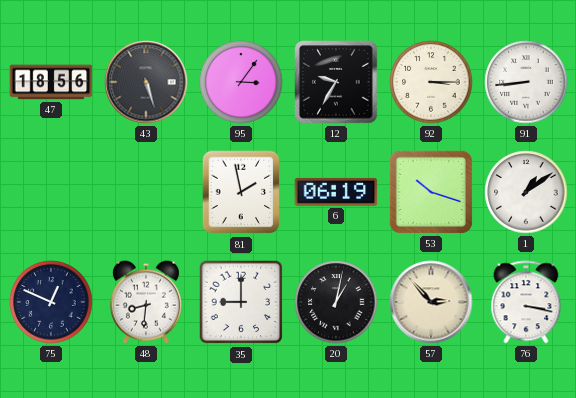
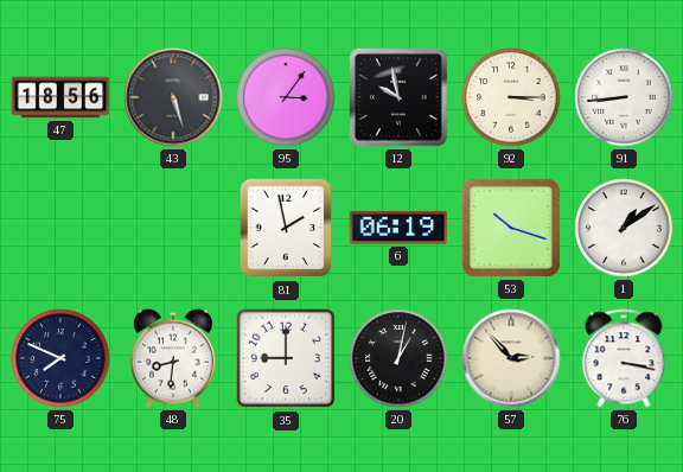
12: 9:35 -> 9:58
75: 12:49 -> 7:49
